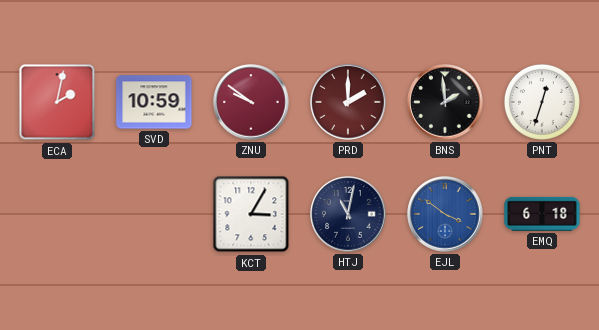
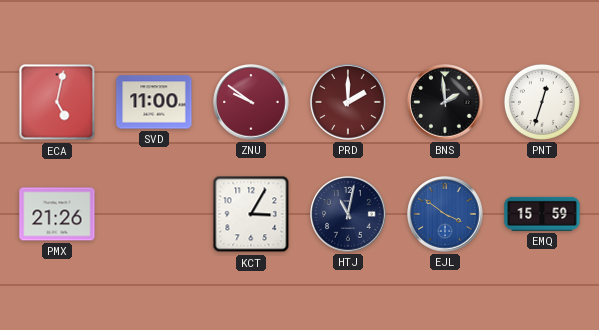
ECA: 2:02 -> 5:02
SVD: 10:59 -> 11:00
PMX: none -> 21:26
EMQ: 6:18 -> 15:59
